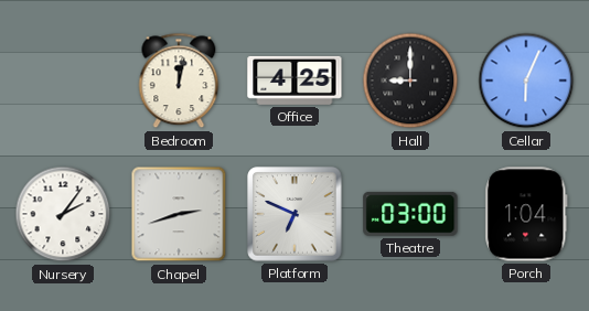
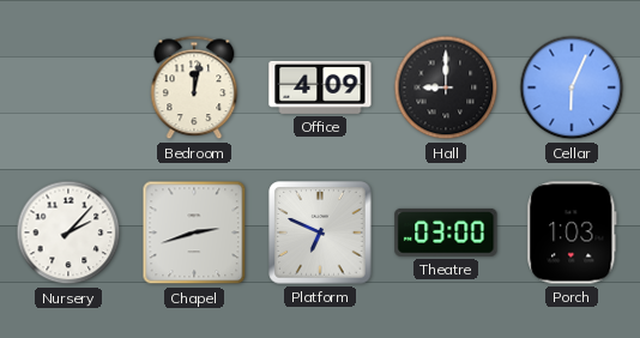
Office: 4:25 -> 4:09
Nursery: 2:06 -> 2:07
Porch: 1:04 -> 1:03
